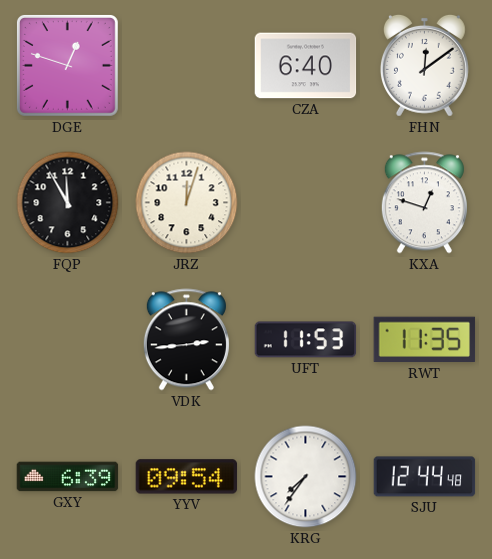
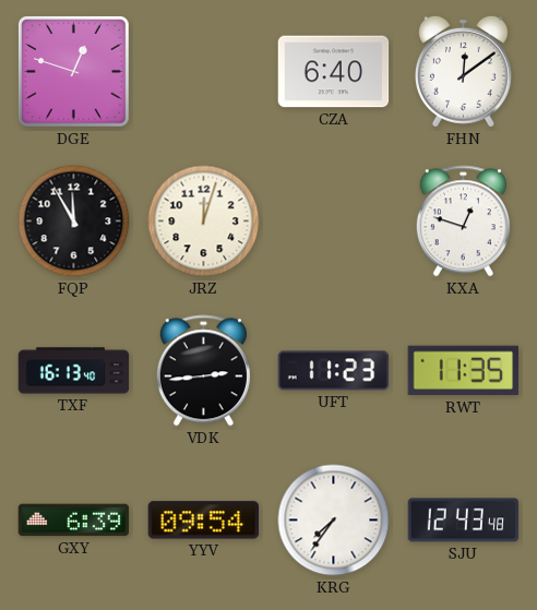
TXF: none -> 16:13
UFT: 11:53 -> 11:23
SJU: 12:44 -> 12:43
